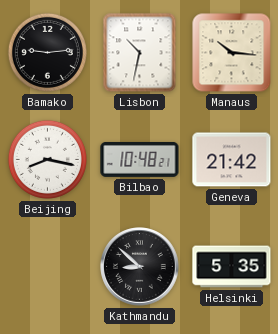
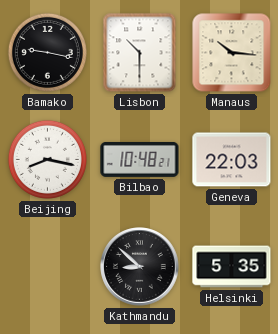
Bamako: 9:14 -> 9:17
Lisbon: 10:32 -> 10:30
Geneva: 21:42 -> 22:03
